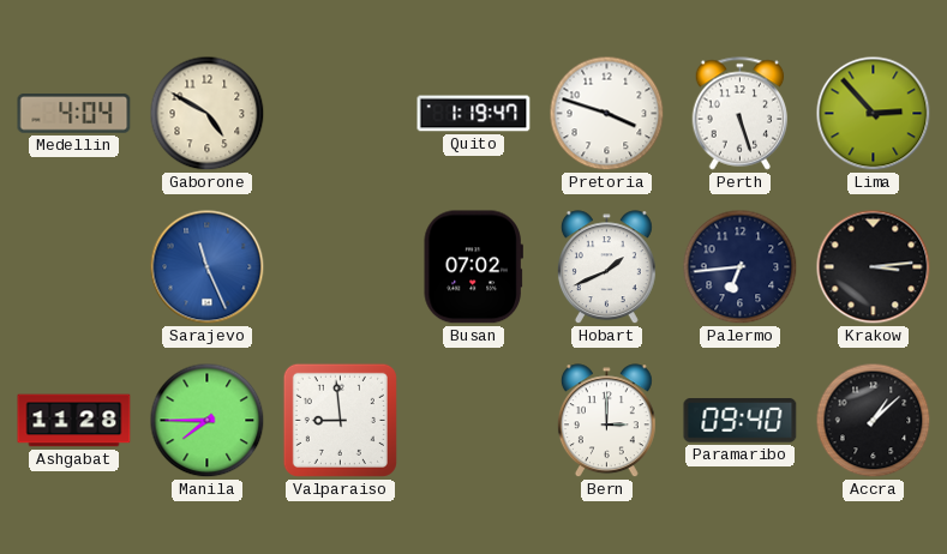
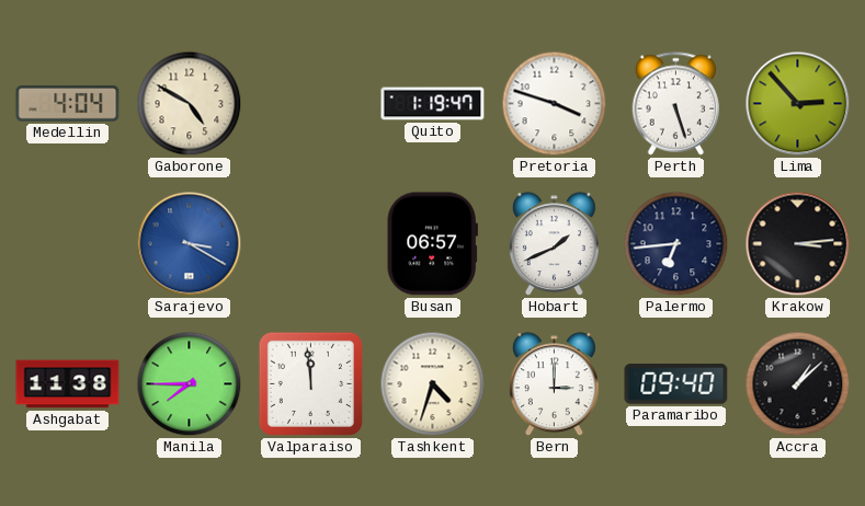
Sarajevo: 11:26 -> 3:20
Busan: 07:02 -> 06:57
Ashgabat: 11:28 -> 11:38
Valparaiso: 8:59 -> 11:59
Tashkent: none -> 4:33
